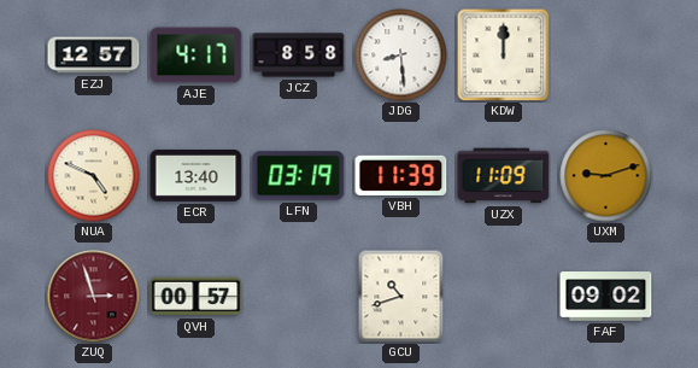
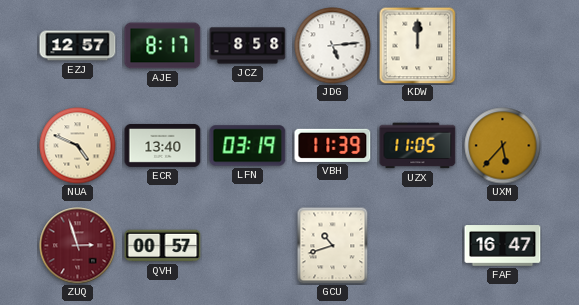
AJE: 4:17 -> 8:17
JDG: 8:29 -> 5:14
UZX: 11:09 -> 11:05
UXM: 9:12 -> 5:37
FAF: 09:02 -> 16:47
